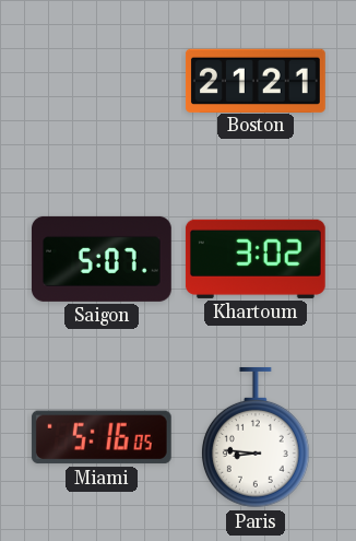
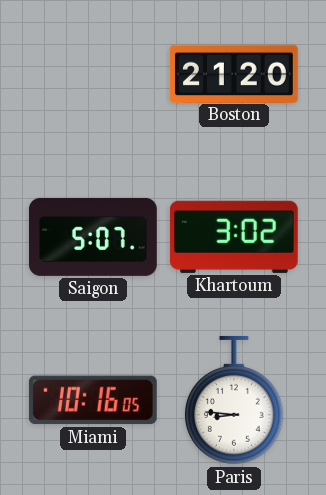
Boston: 21:21 -> 21:20
Miami: 5:16 -> 10:16
